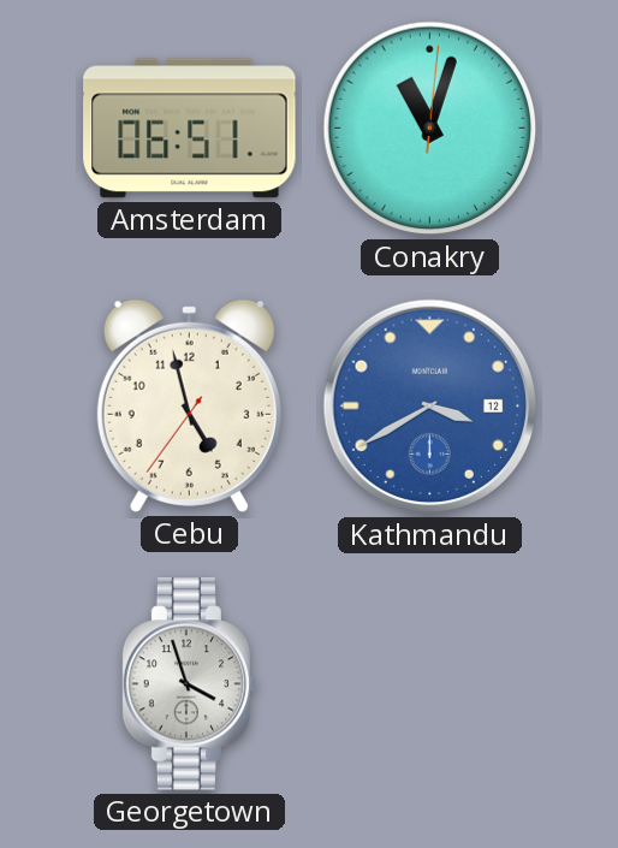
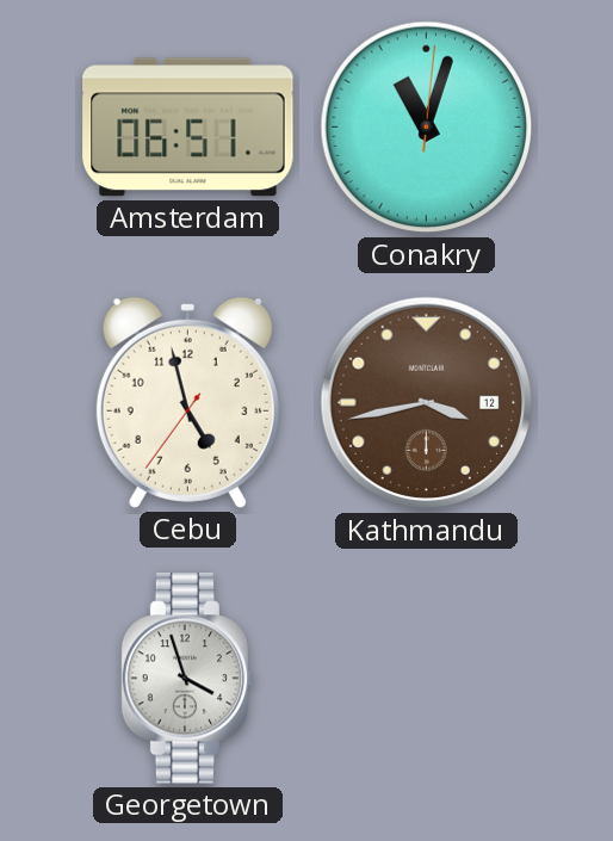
Kathmandu: 3:40 -> 3:43
Kathmandu dial: blue -> brown
